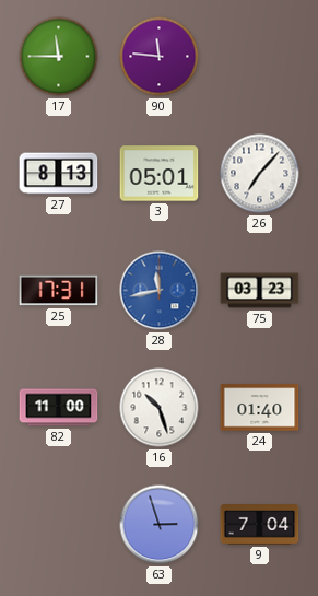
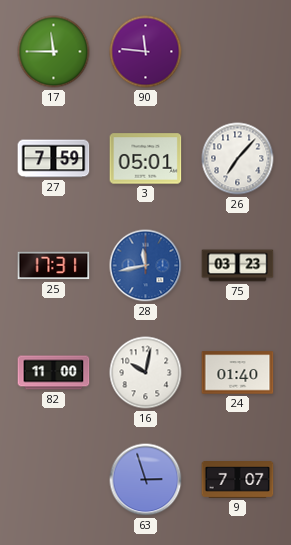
27: 8:13 -> 7:59
16: 10:27 -> 10:02
9: 7:04 -> 7:07
